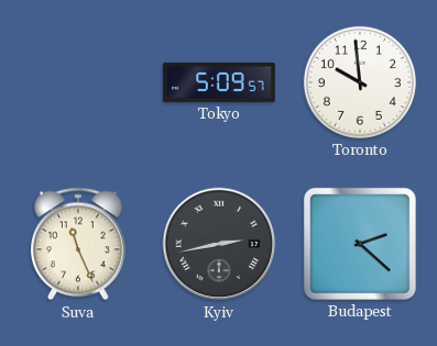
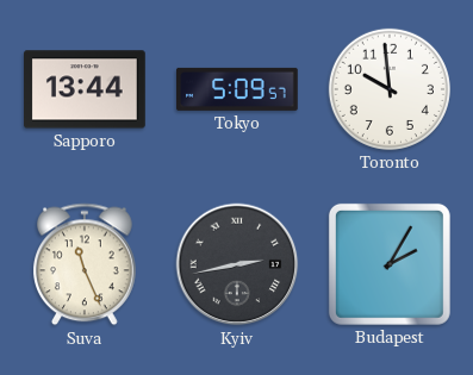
Sapporo: none -> 13:44
Budapest: 2:22 -> 2:05
